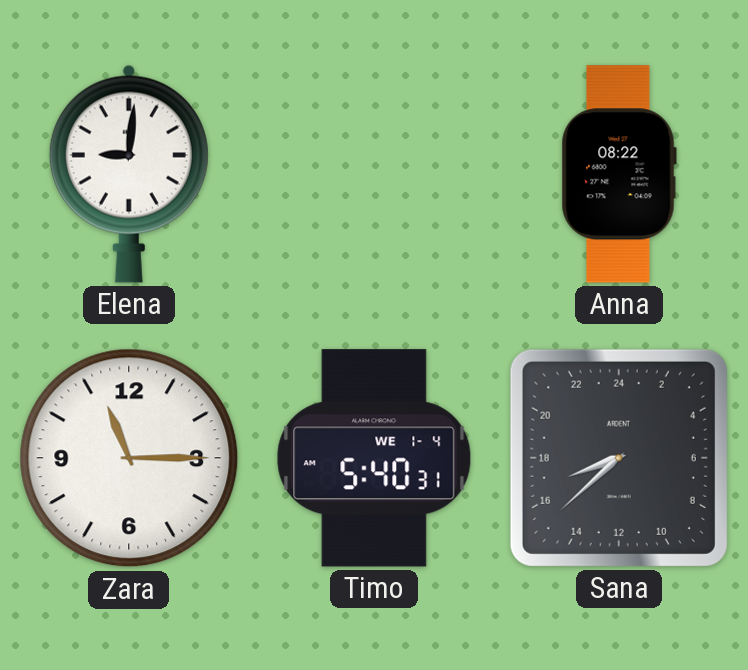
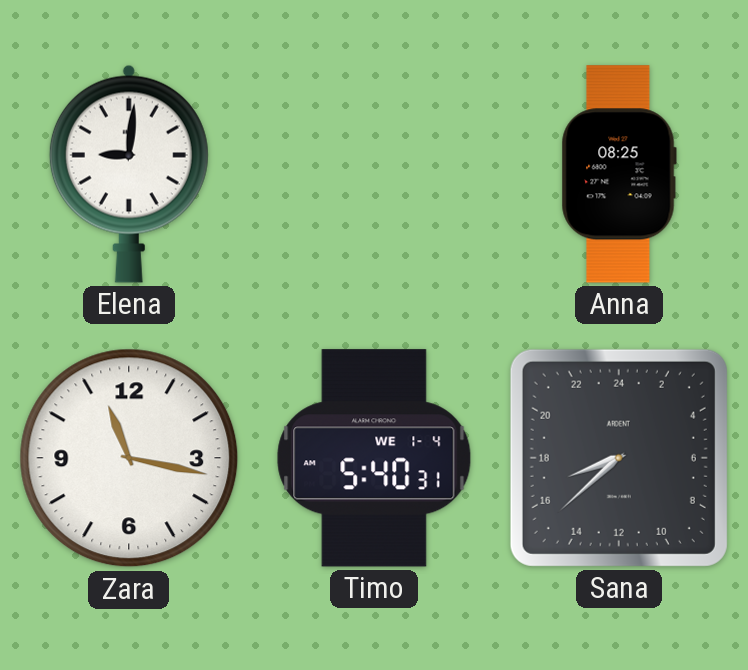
Anna: 08:22 -> 08:25
Zara: 11:15 -> 11:17
